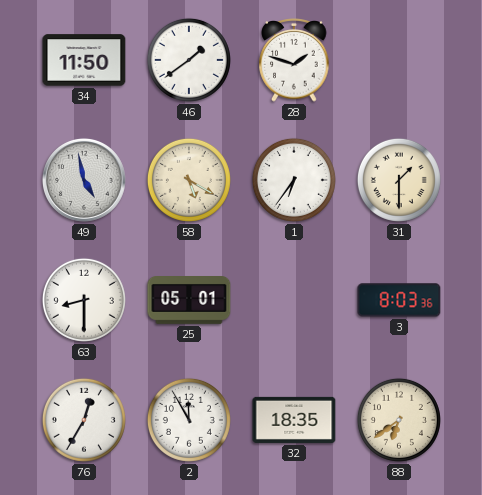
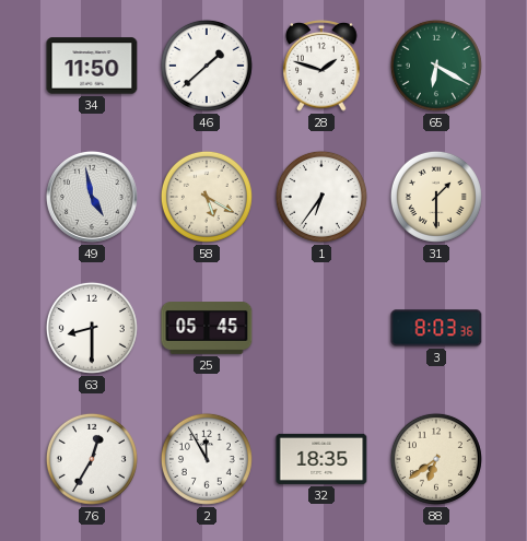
46: 1:39 -> 1:38
65: none -> 6:20
25: 05:01 -> 05:45
